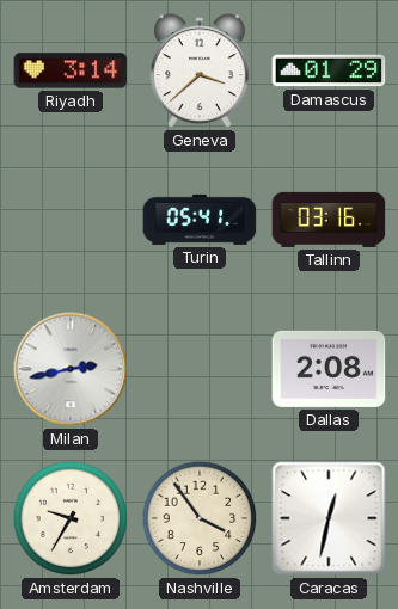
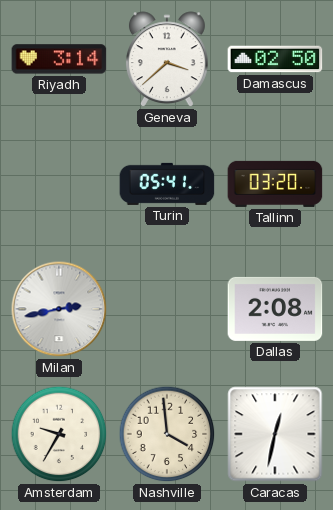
Damascus: 01:29 -> 02:50
Tallinn: 03:16 -> 03:20
Nashville: 3:54 -> 3:59
